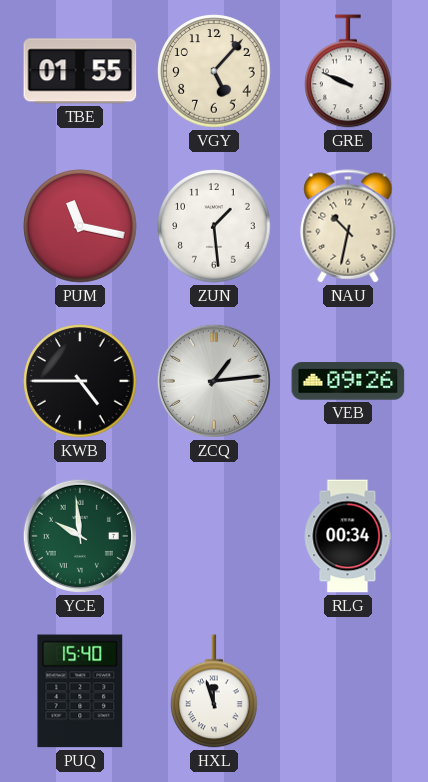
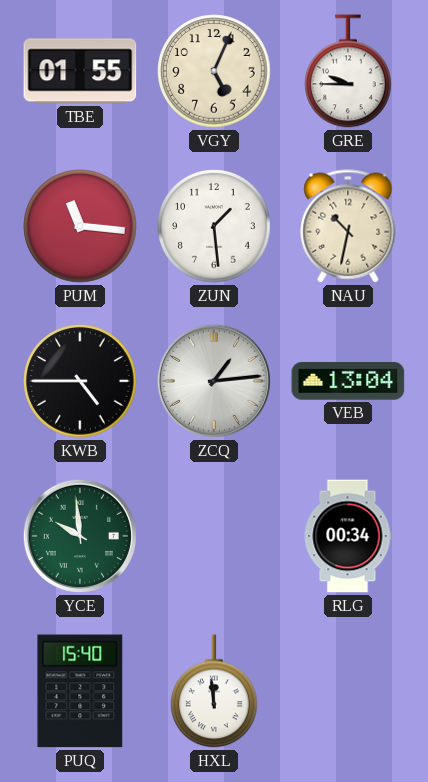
VGY: 5:07 -> 5:04
GRE: 9:49 -> 9:45
PUM: 11:17 -> 11:16
VEB: 09:26 -> 13:04
HXL: 11:57 -> 11:59
